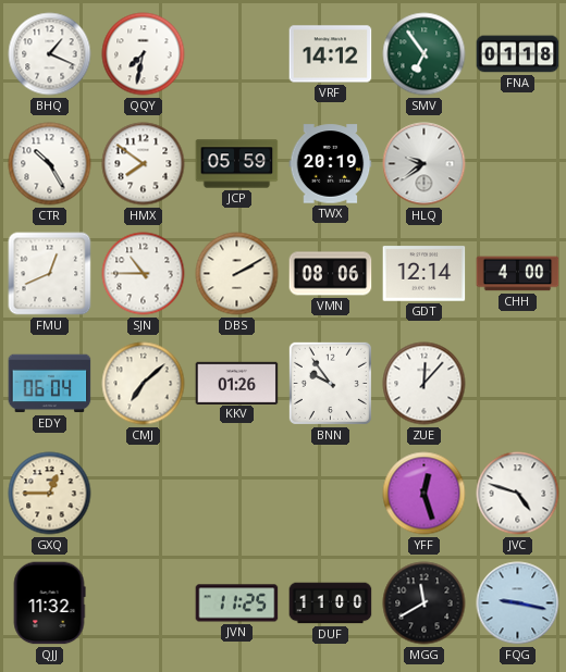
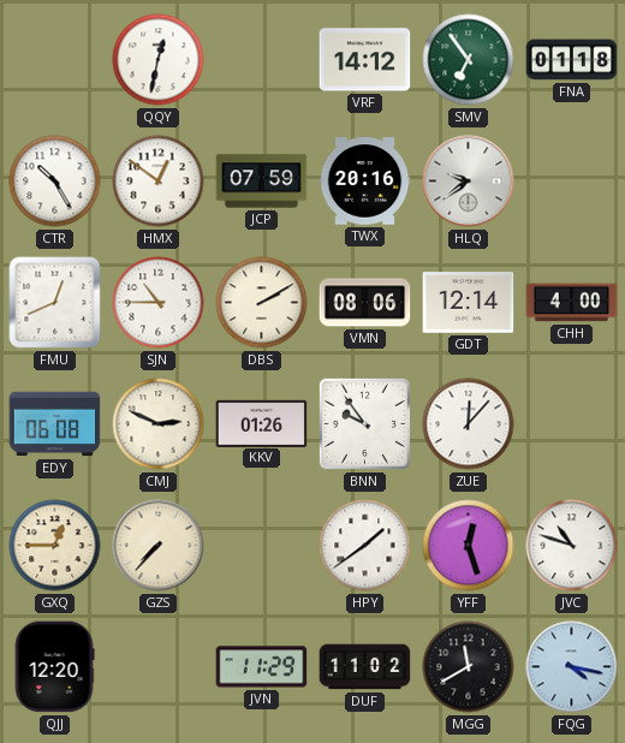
BHQ: 1:19 -> none
QQY: 7:32 -> 12:32
HMX: 7:51 -> 12:51
JCP: 05:59 -> 07:59
TWX: 20:19 -> 20:16
EDY: 06:04 -> 06:08
CMJ: 7:08 -> 2:49
GZS: none -> 7:37
HPY: none -> 1:39
JVC: 4:48 -> 10:48
QJJ: 11:32 -> 12:20
JVN: 11:25 -> 11:29
DUF: 11:00 -> 11:02
FQG: 9:17 -> 4:17
